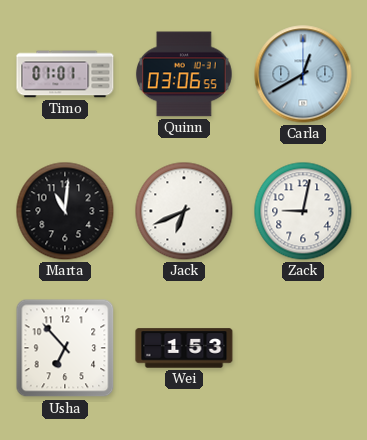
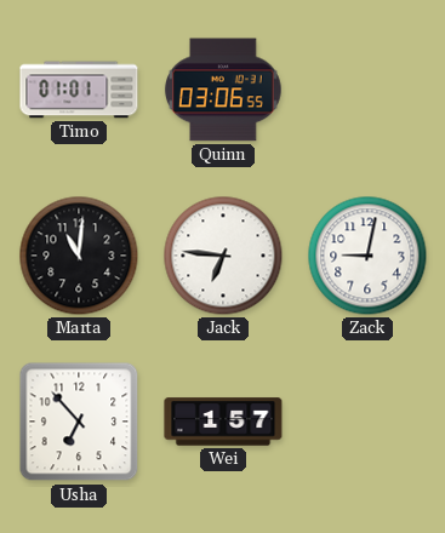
Carla: 12:40 -> none
Jack: 6:41 -> 6:46
Wei: 1:53 -> 1:57
